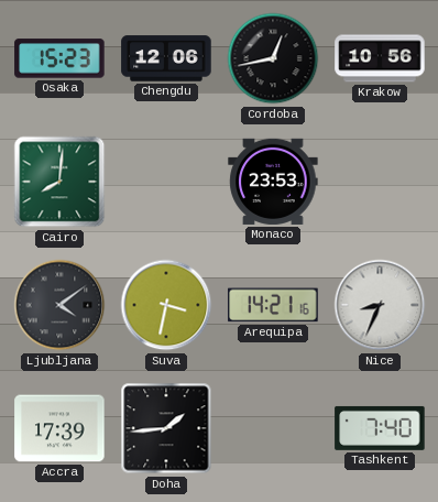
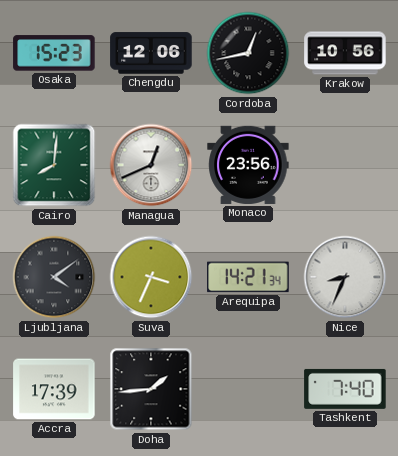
Managua: none -> 12:41
Monaco: 23:53 -> 23:56
Suva: 3:32 -> 3:34
Arequipa: 14:21:16 -> 14:21:34
